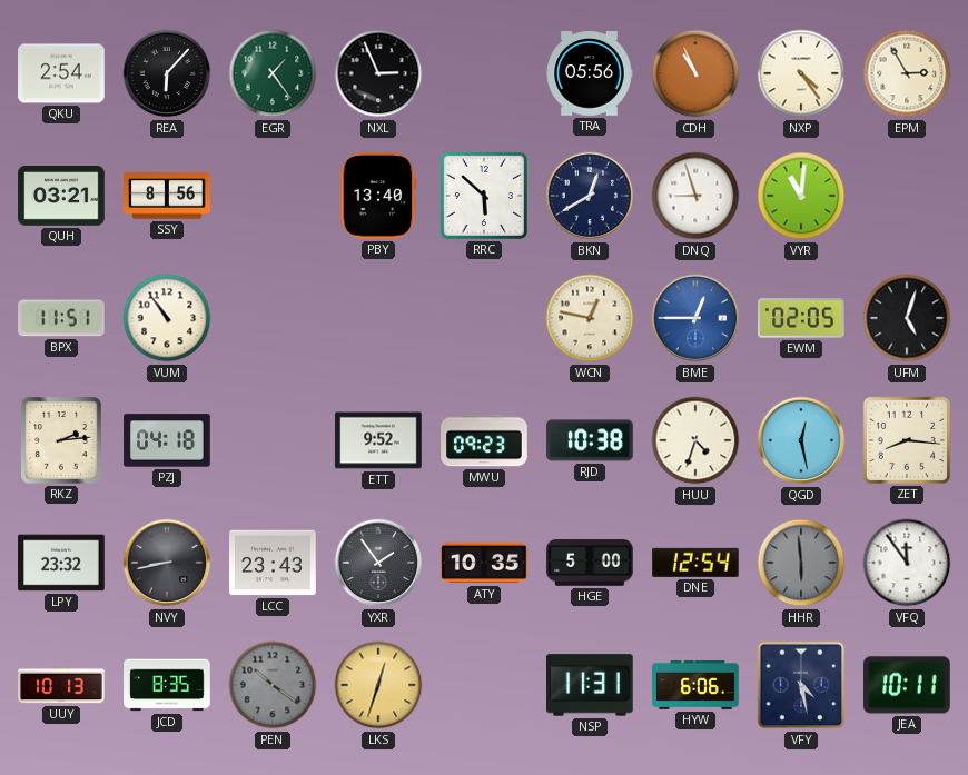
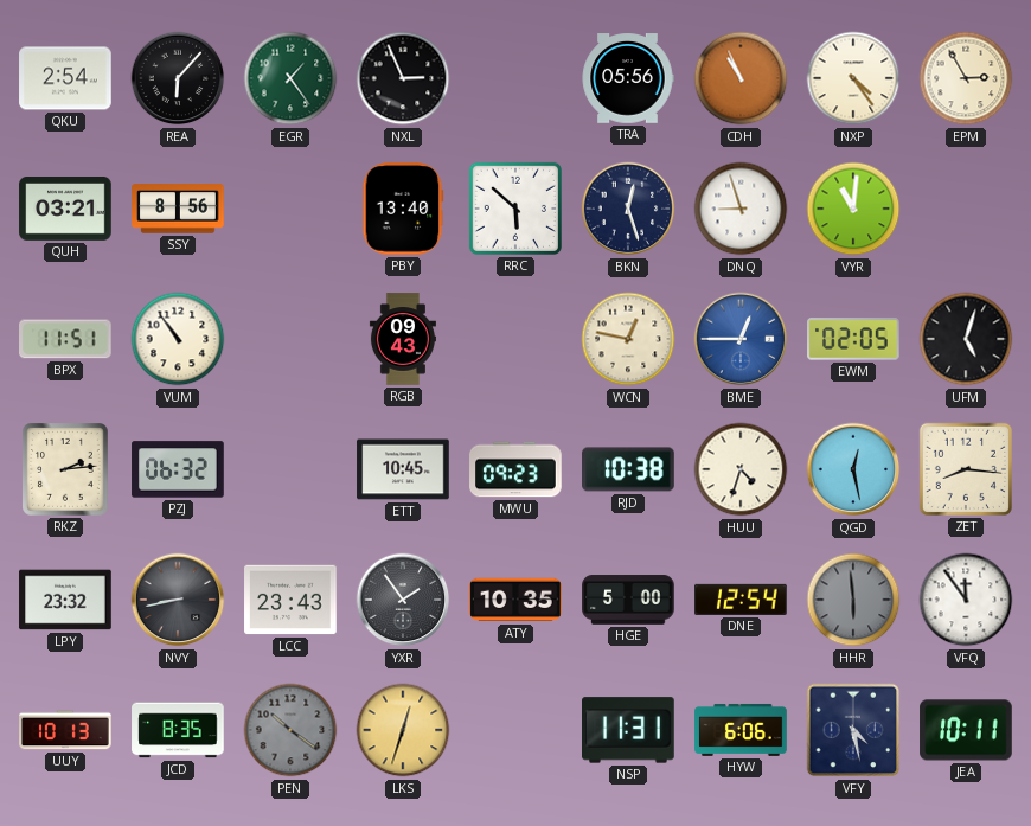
BKN: 12:40 -> 12:27
RGB: none -> 09:43
PZJ: 04:18 -> 06:32
ETT: 9:52 -> 10:45
